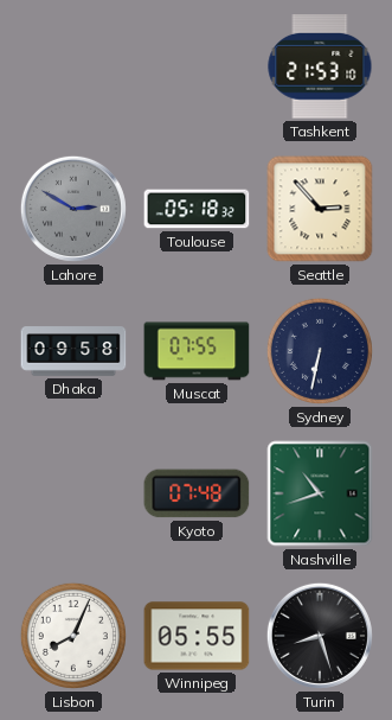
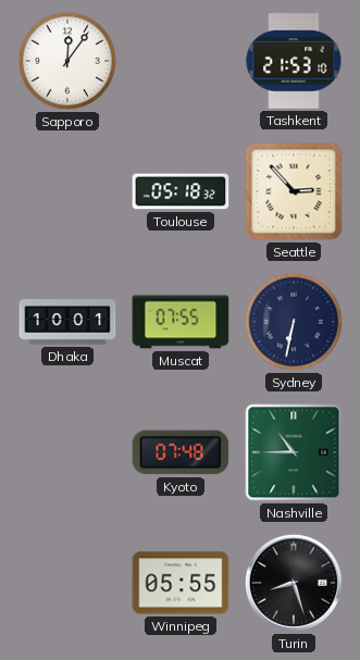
Sapporo: none -> 12:06
Lahore: 2:50 -> none
Dhaka: 09:58 -> 10:01
Nashville: 10:42 -> 10:45
Lisbon: 8:04 -> none
